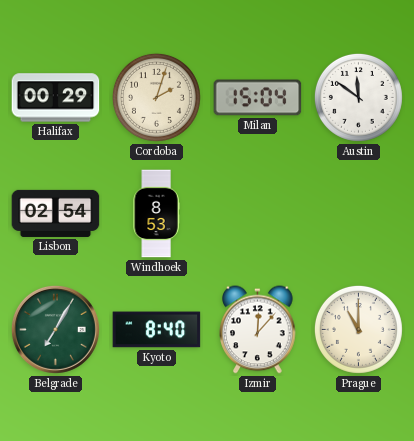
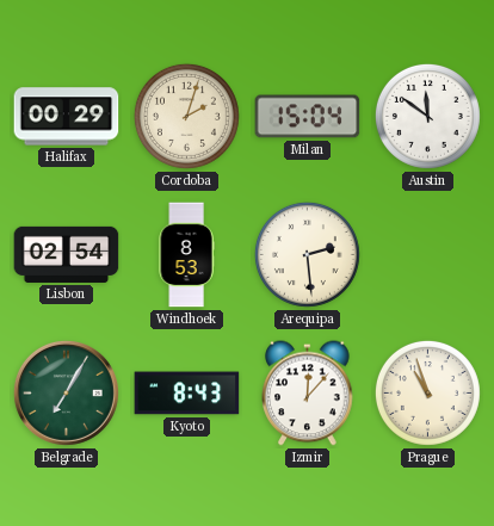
Arequipa: none -> 2:29
Kyoto: 8:40 -> 8:43
Prague: 11:00 -> 10:57
